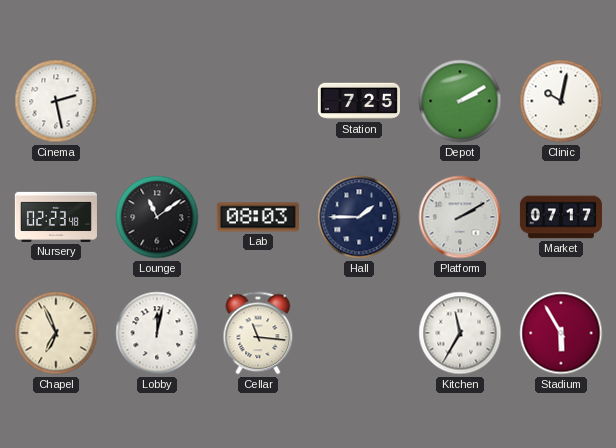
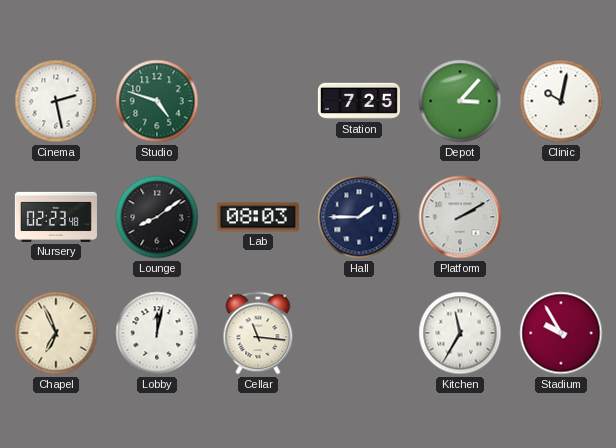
Studio: none -> 4:48
Depot: 2:10 -> 3:07
Lounge: 11:09 -> 8:09
Market: 07:17 -> none
Stadium: 5:55 -> 9:55
